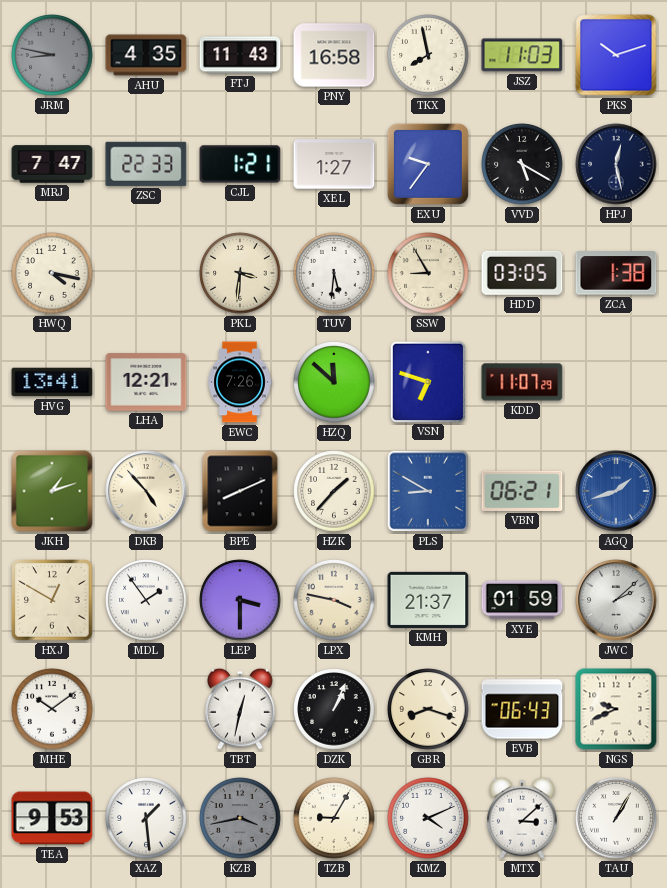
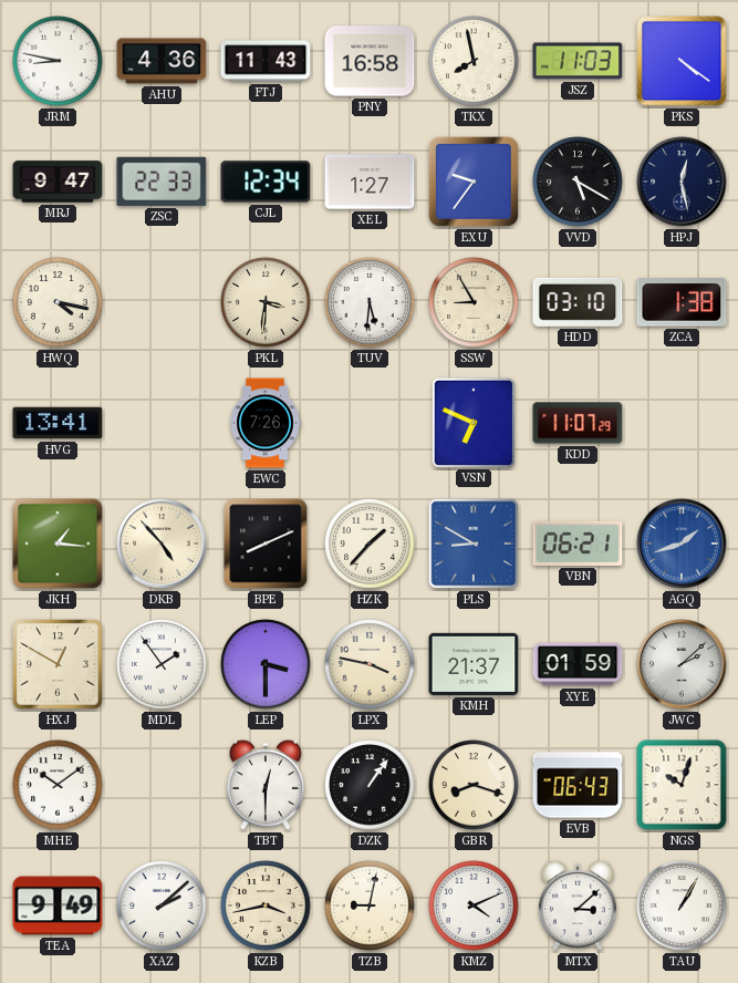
JRM dial: grey -> white
AHU: 4:35 -> 4:36
PKS: 10:12 -> 4:21
MRJ: 7:47 -> 9:47
CJL: 1:21 -> 12:34
HDD: 03:05 -> 03:10
LHA: 12:21 -> none
HZQ: 11:52 -> none
VSN: 6:48 -> 6:49
JKH: 1:12 -> 1:16
TBT: 12:32 -> 12:30
DZK: 1:04 -> 1:06
NGS: 9:41 -> 10:03
TEA: 9:53 -> 9:49
XAZ: 1:29 -> 2:08
KZB dial: grey -> cream
TZB: 9:05 -> 9:02
